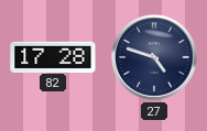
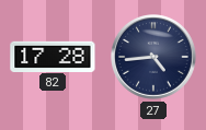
27: 4:48 -> 4:44
